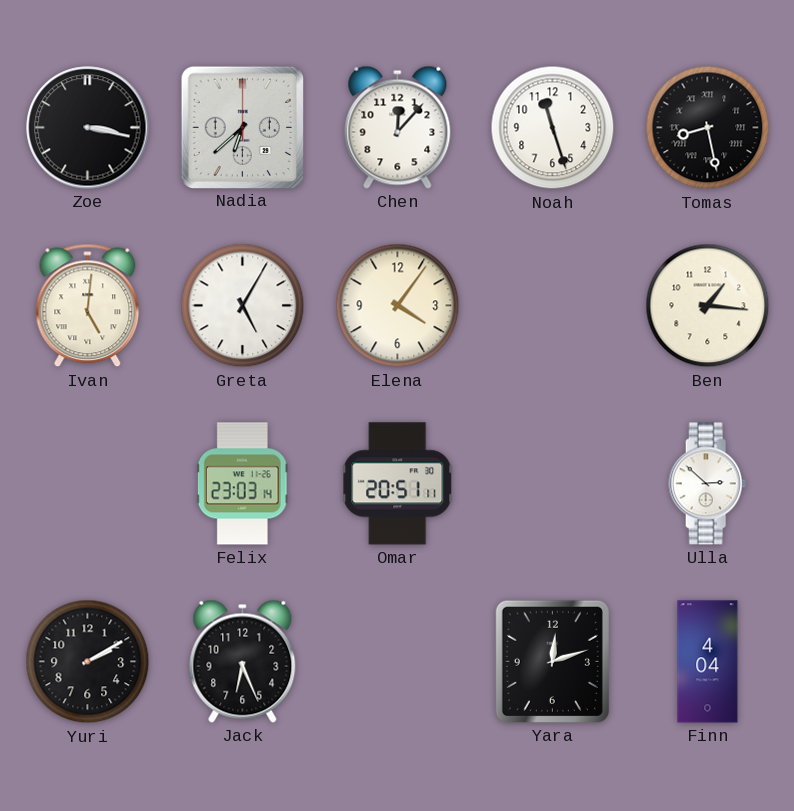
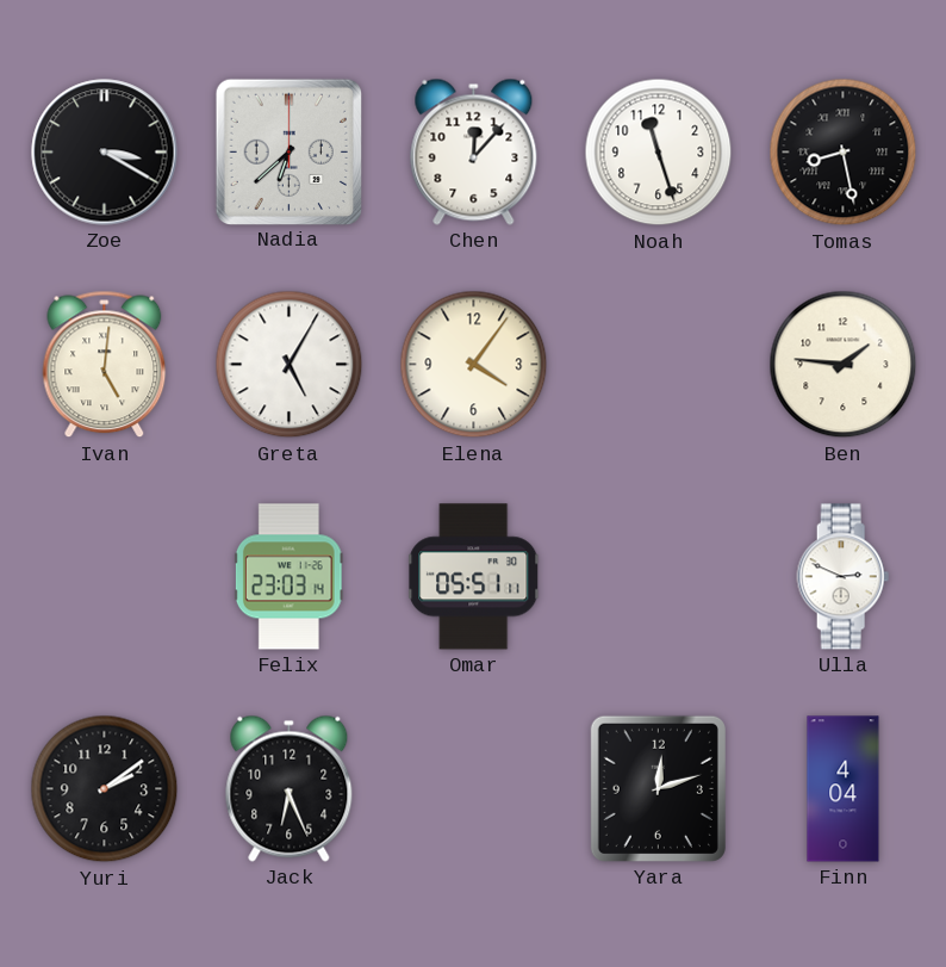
Zoe: 3:17 -> 3:20
Ben: 1:16 -> 1:46
Omar: 20:51 -> 05:51
Ulla: 2:52 -> 2:49
Yuri: 2:10 -> 2:09
